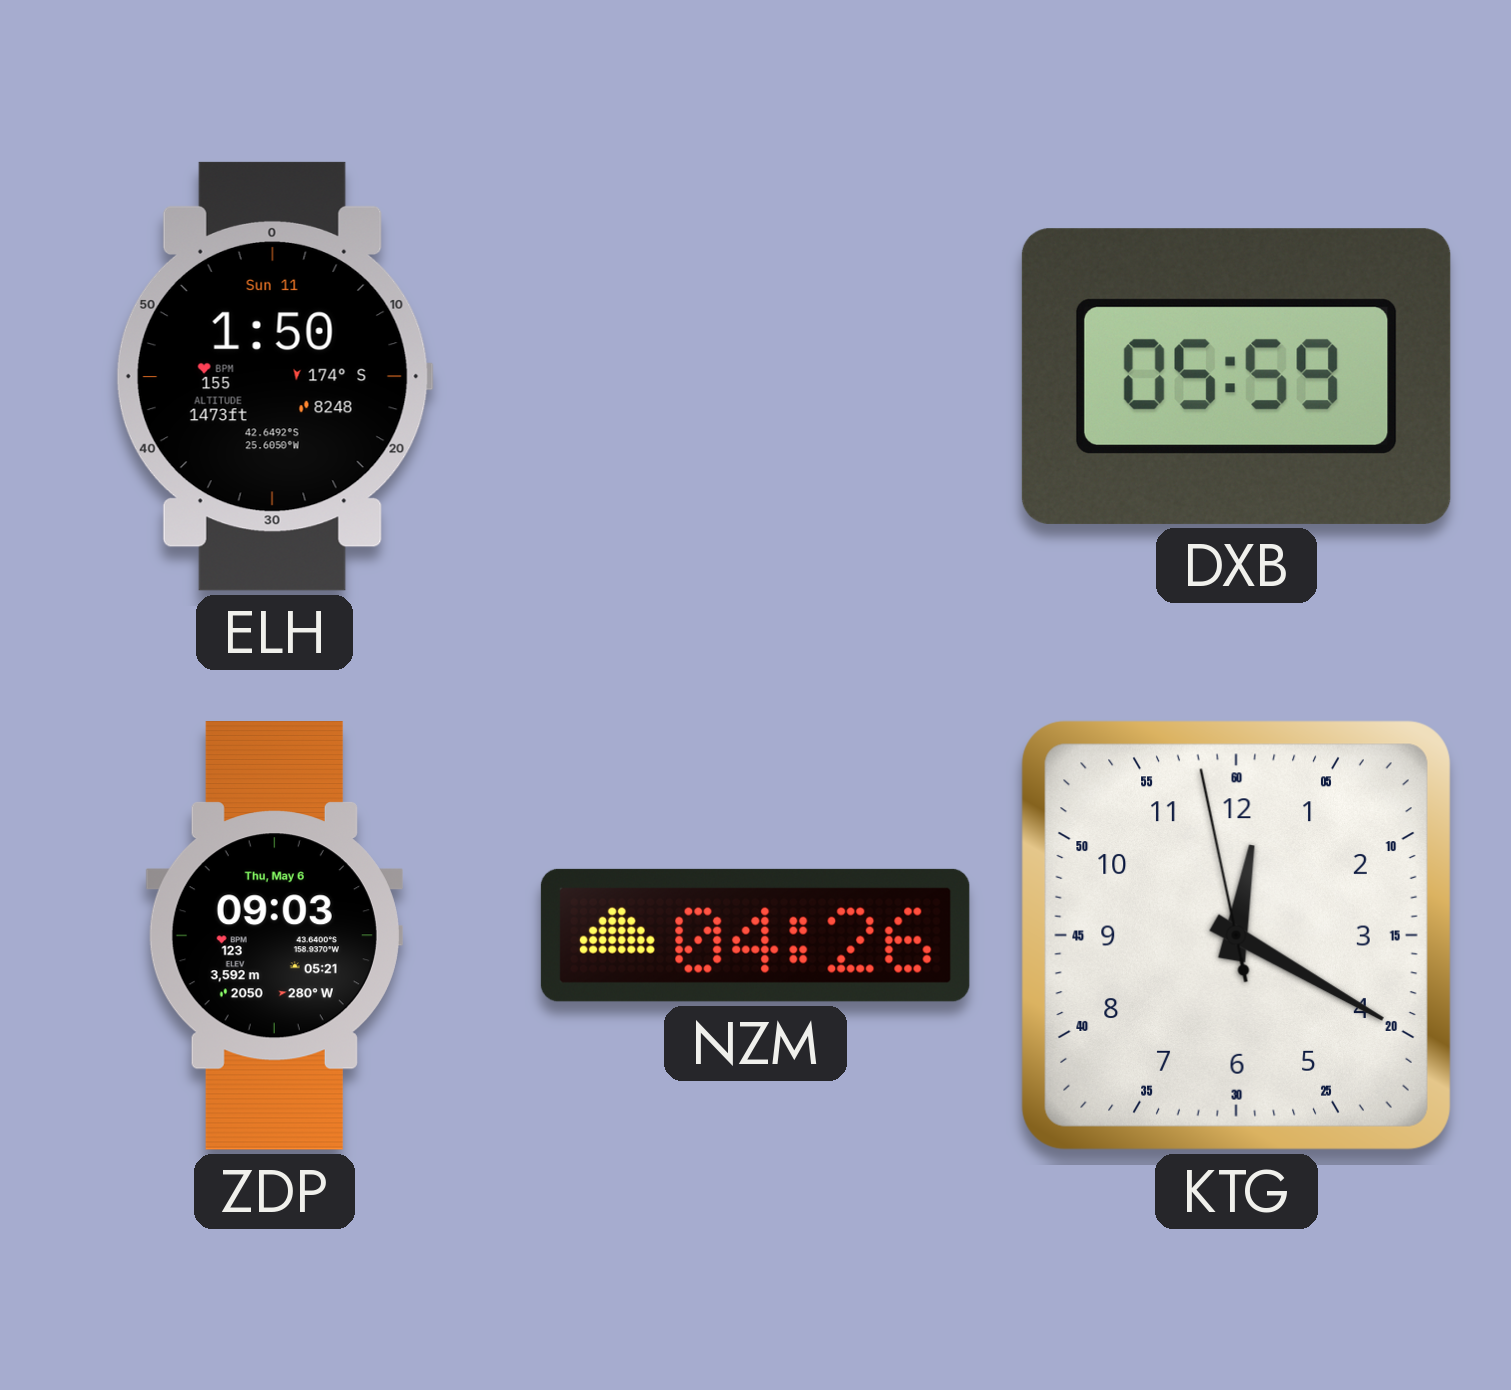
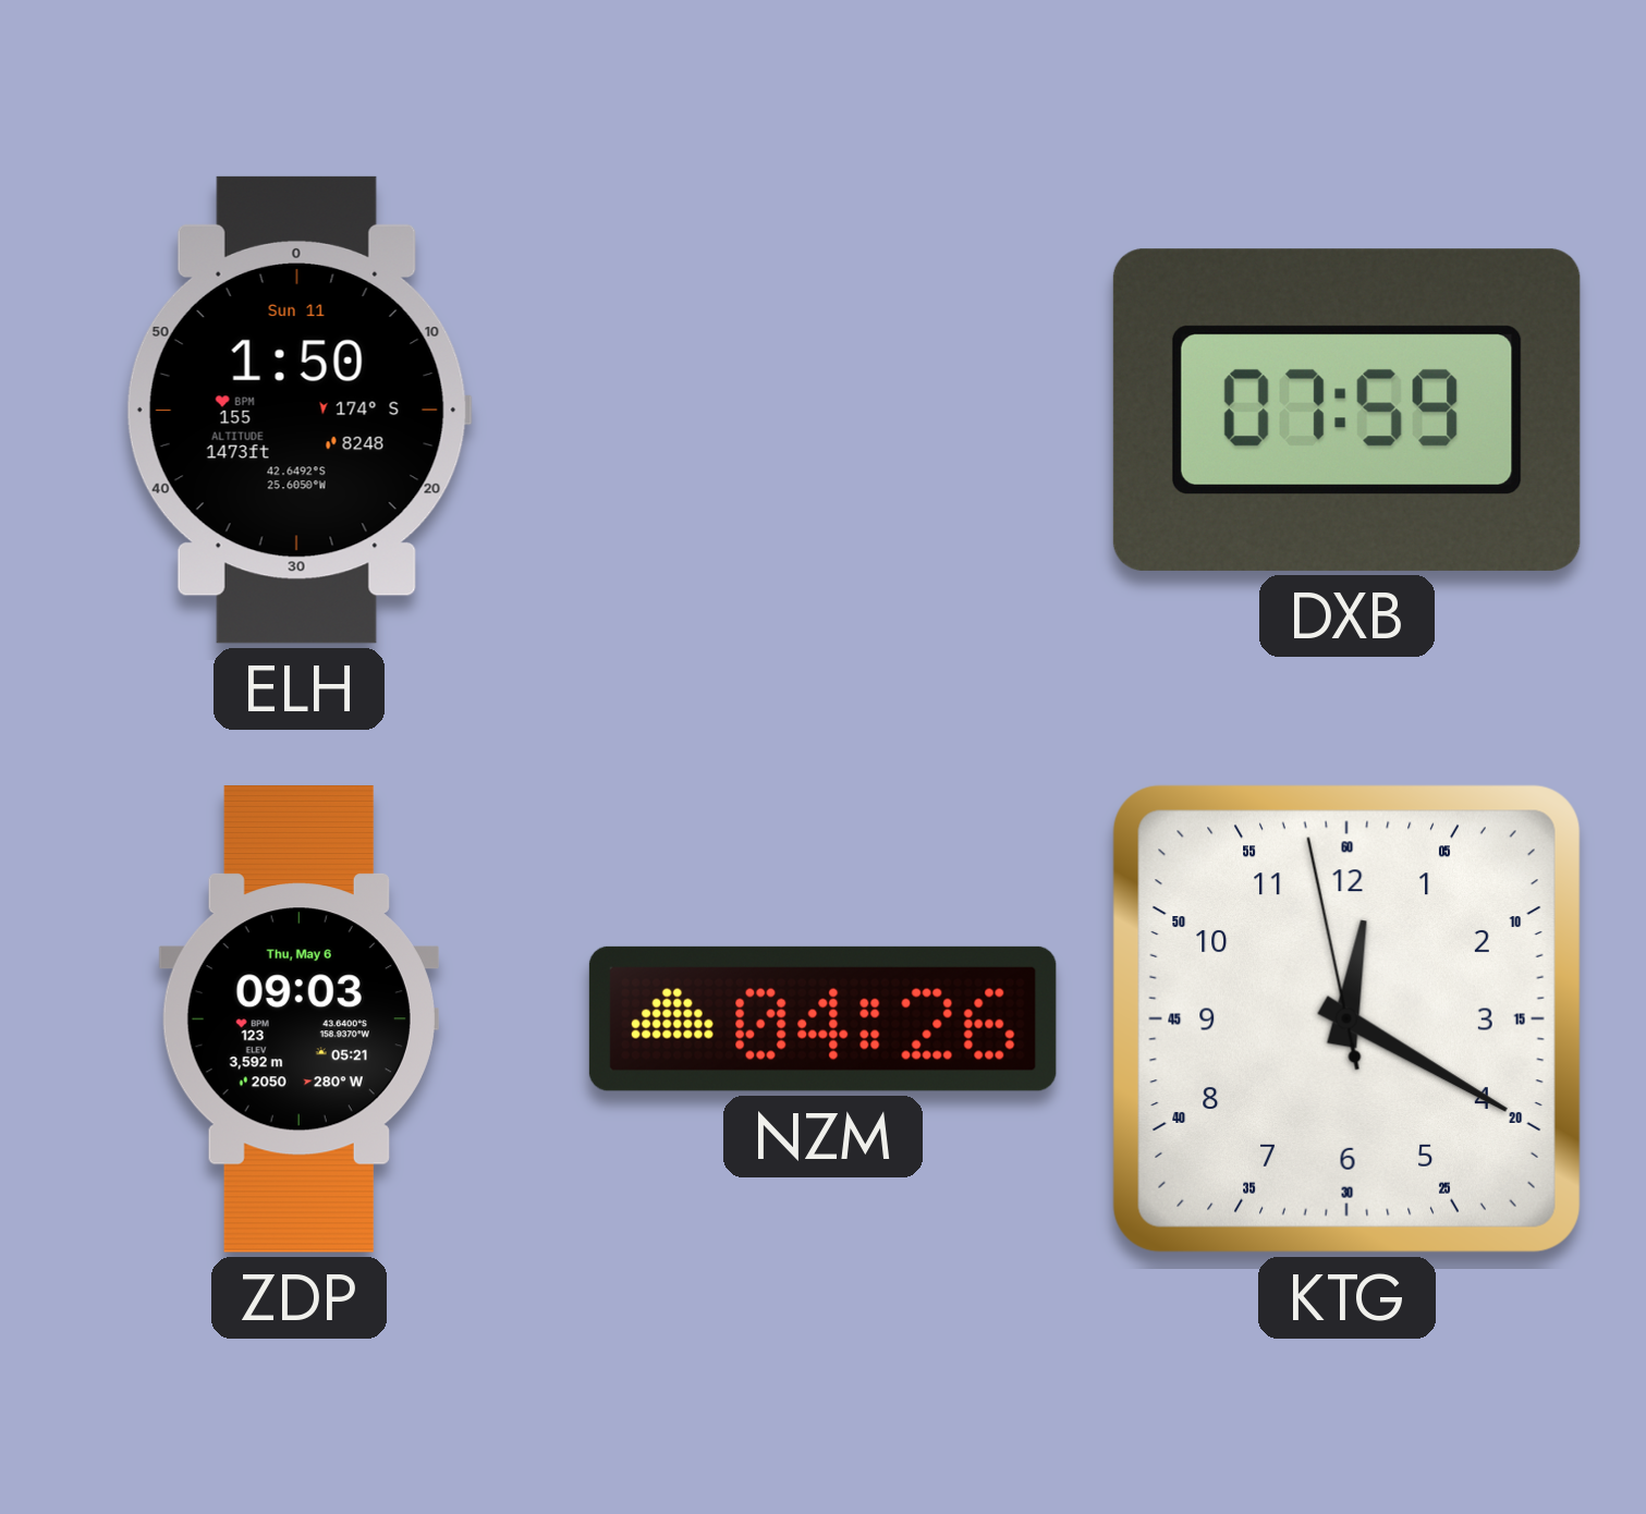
DXB: 05:59 -> 07:59
